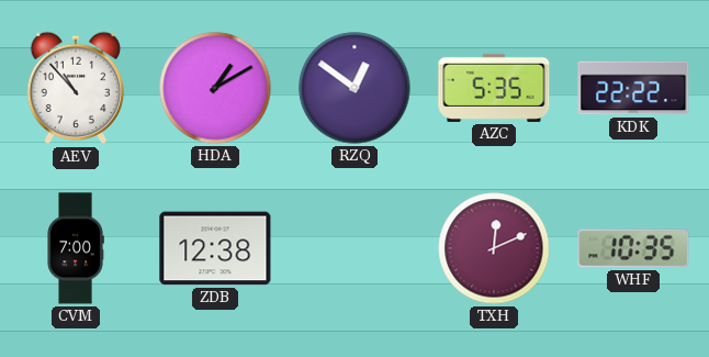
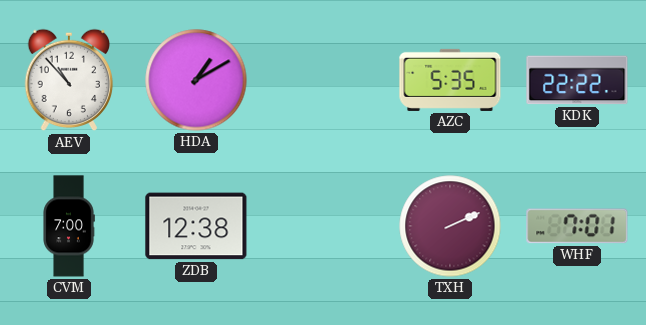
RZQ: 12:51 -> none
TXH: 12:11 -> 2:11
WHF: 10:35 -> 7:01
